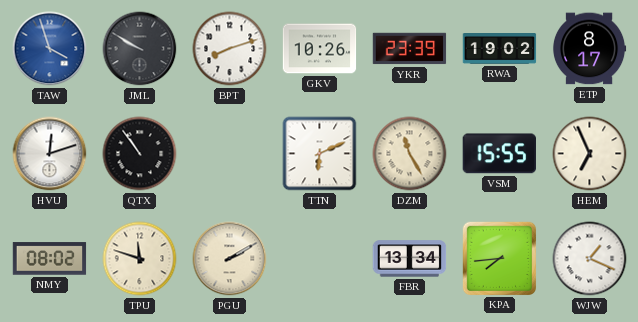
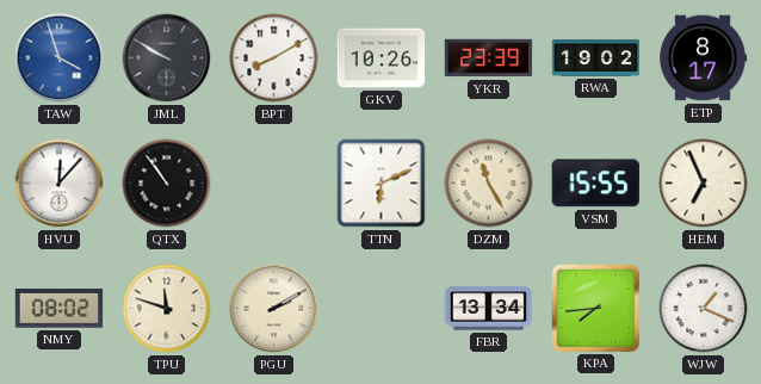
BPT: 8:12 -> 8:10
HVU: 12:12 -> 12:07
